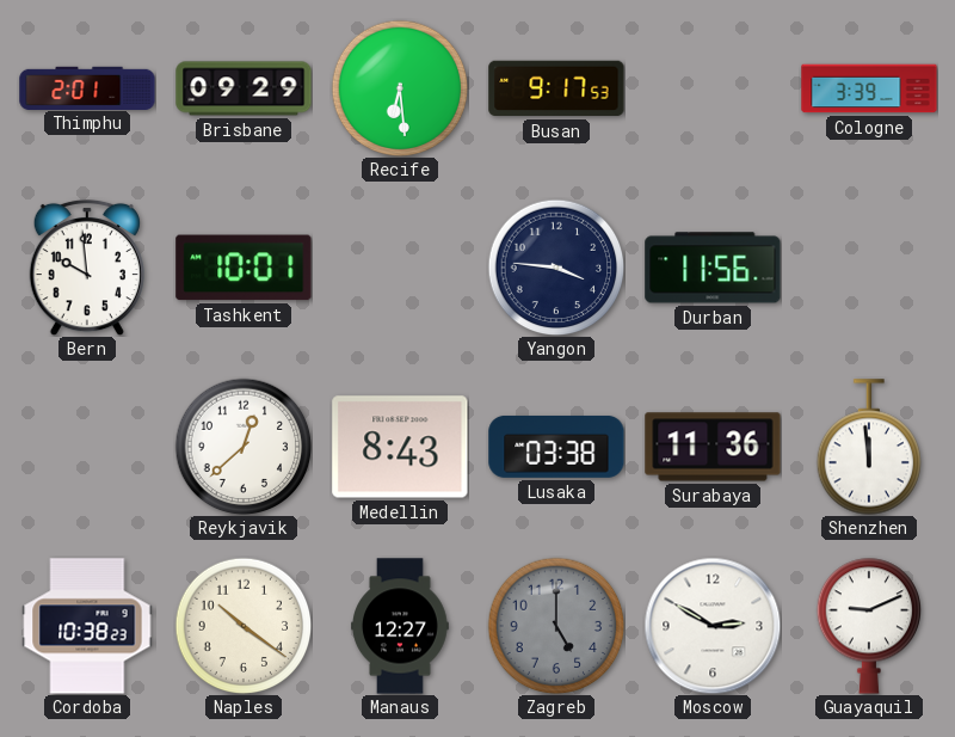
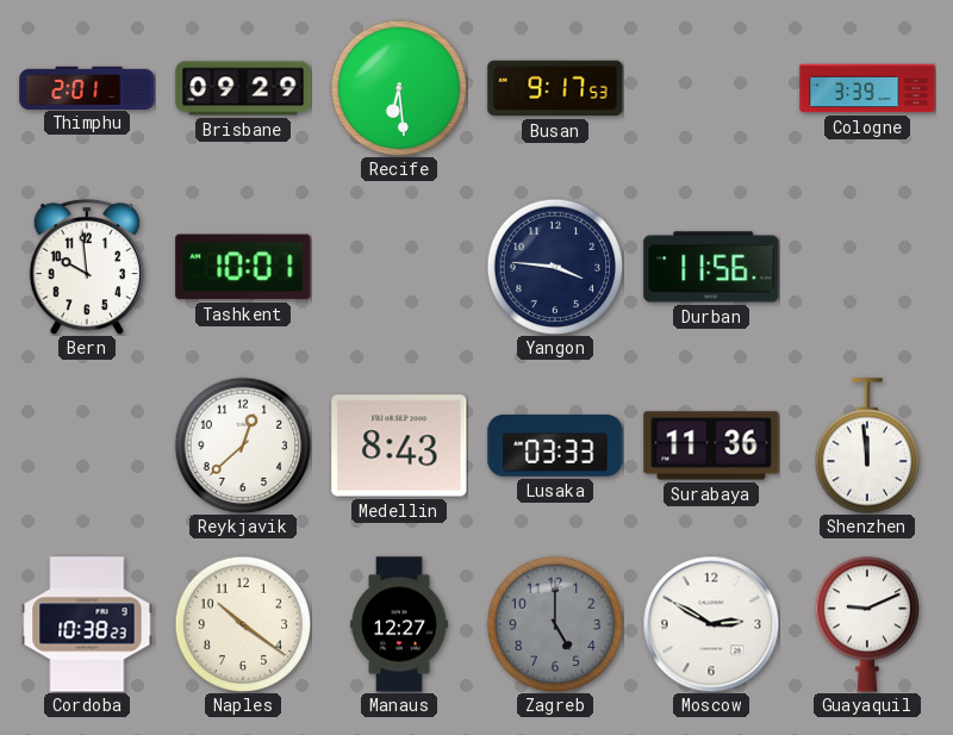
Lusaka: 03:38 -> 03:33
